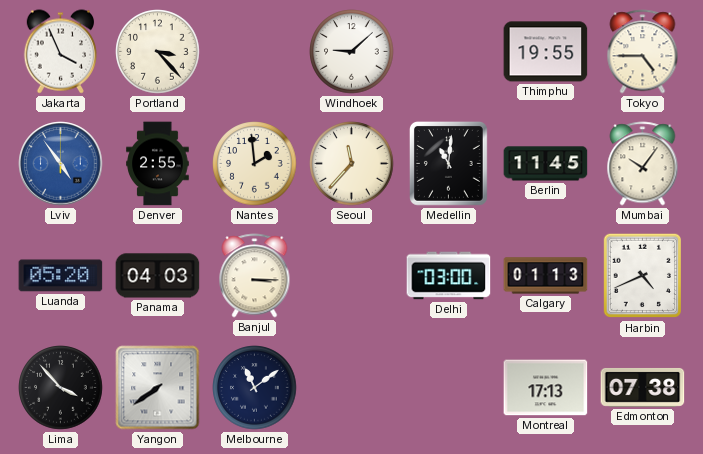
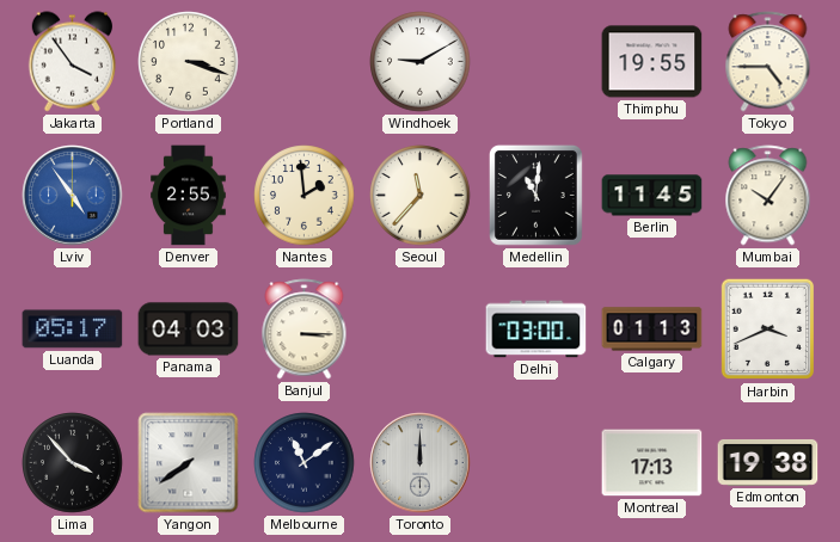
Jakarta: 3:56 -> 3:54
Portland: 3:23 -> 3:18
Windhoek: 9:08 -> 9:10
Luanda: 05:20 -> 05:17
Harbin: 4:41 -> 3:41
Toronto: none -> 12:00
Edmonton: 07:38 -> 19:38
